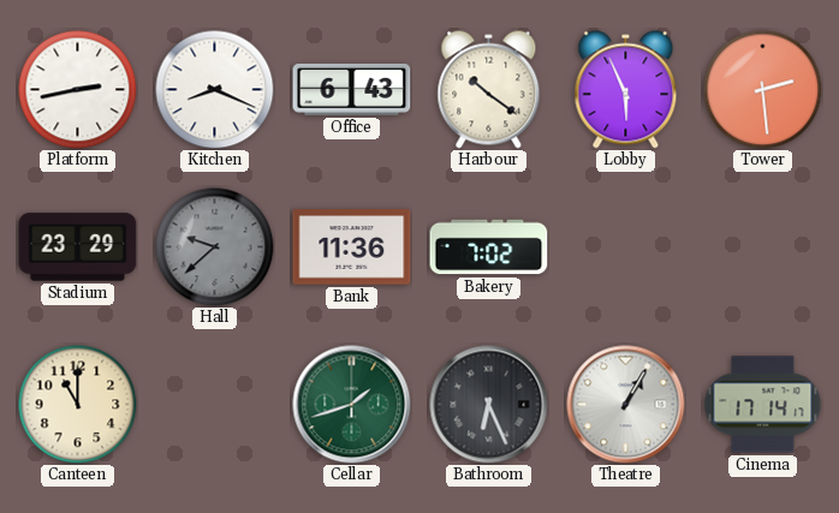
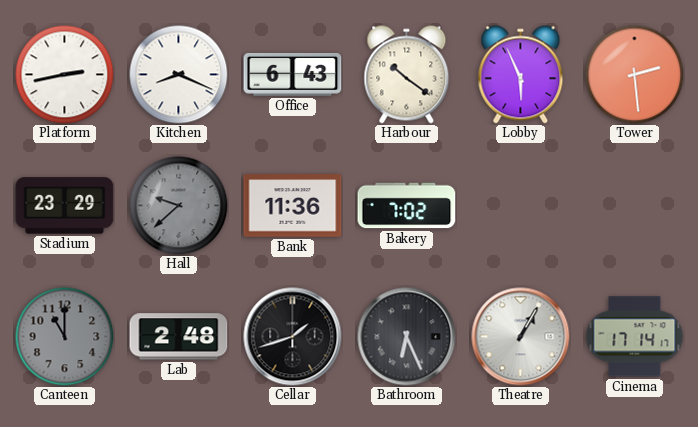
Canteen dial: cream -> grey
Lab: none -> 2:48
Cellar dial: green -> black
